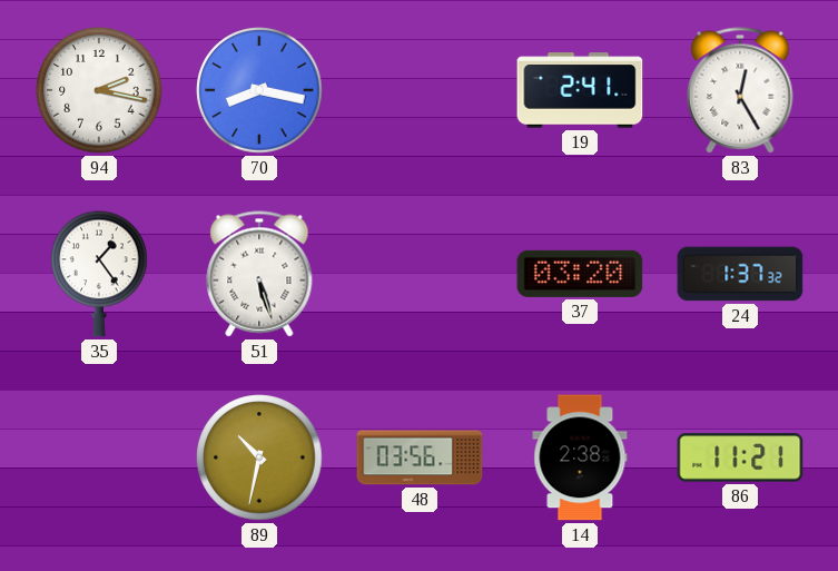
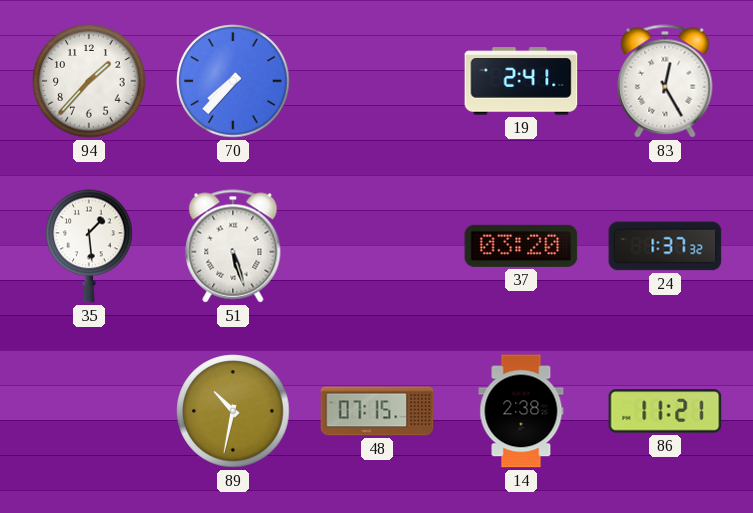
94: 2:17 -> 1:37
70: 8:17 -> 7:37
35: 1:24 -> 1:29
48: 03:56 -> 07:15
